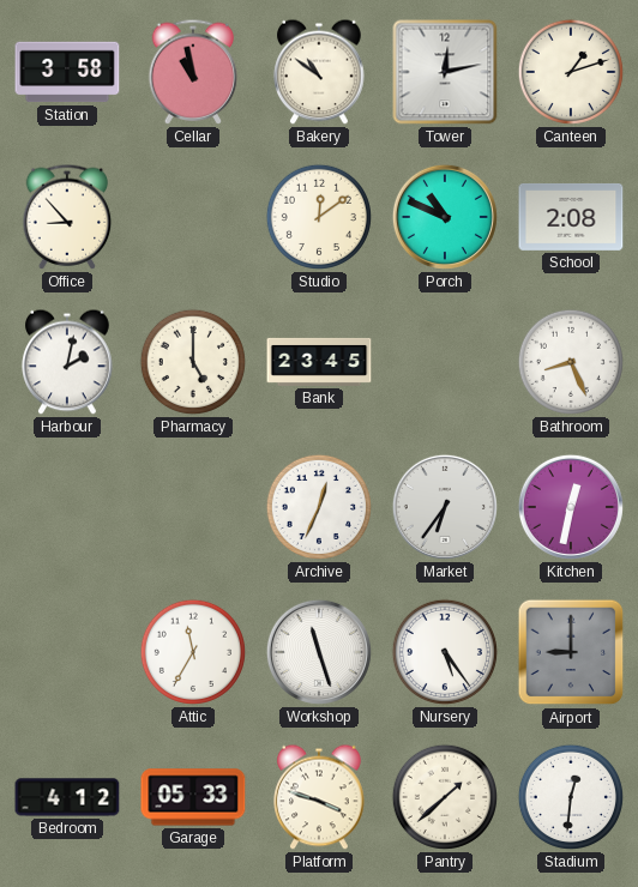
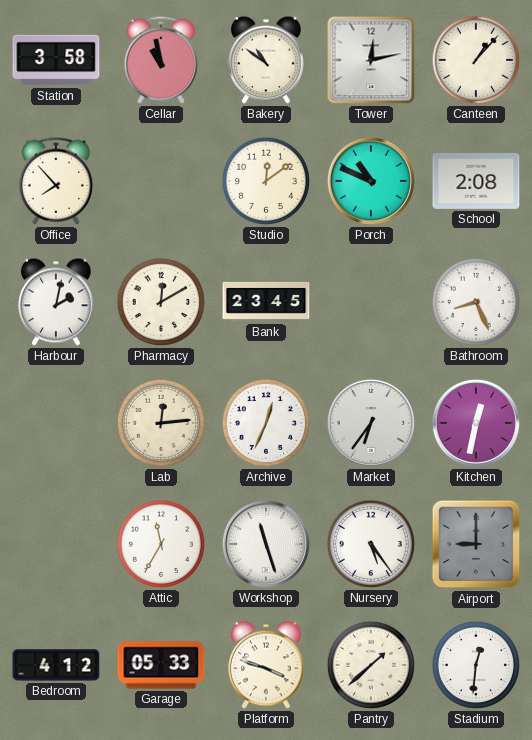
Canteen: 1:12 -> 1:07
Office: 8:53 -> 7:53
Pharmacy: 5:00 -> 12:10
Lab: none -> 12:14
